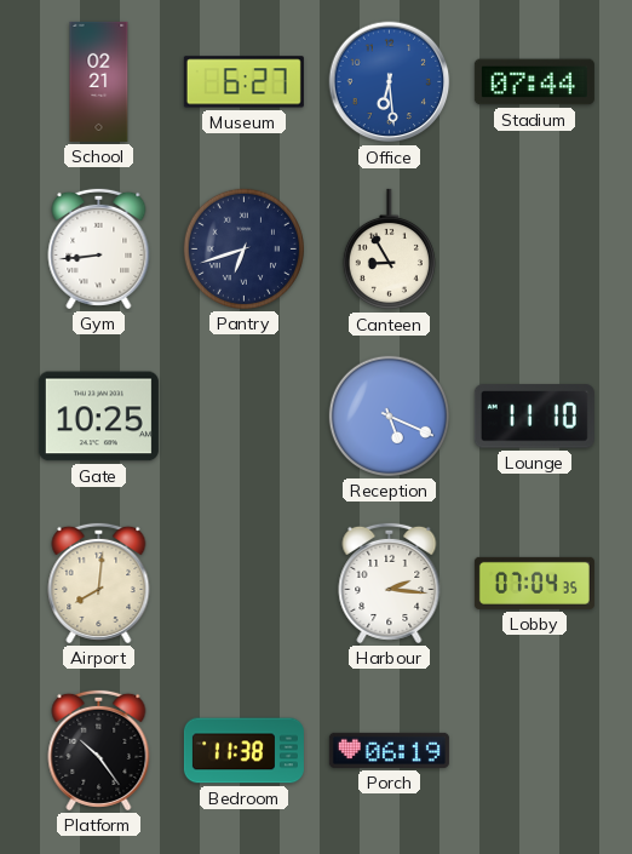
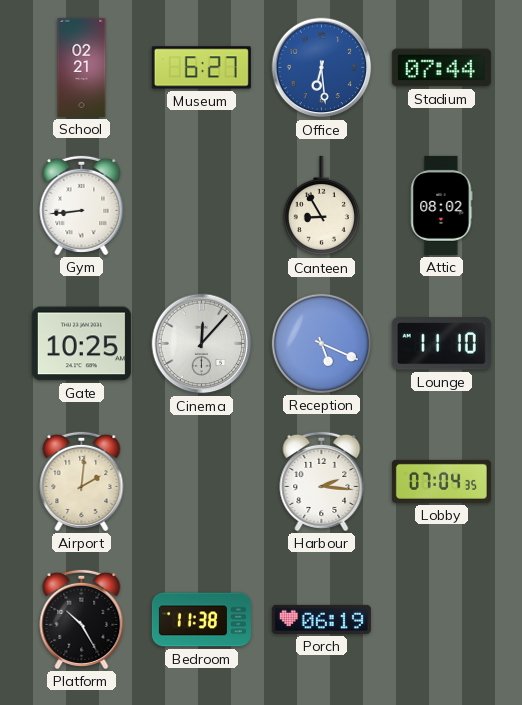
Pantry: 6:42 -> none
Attic: none -> 08:02
Cinema: none -> 12:07
Airport: 8:01 -> 2:01
Platform: 10:24 -> 10:25
